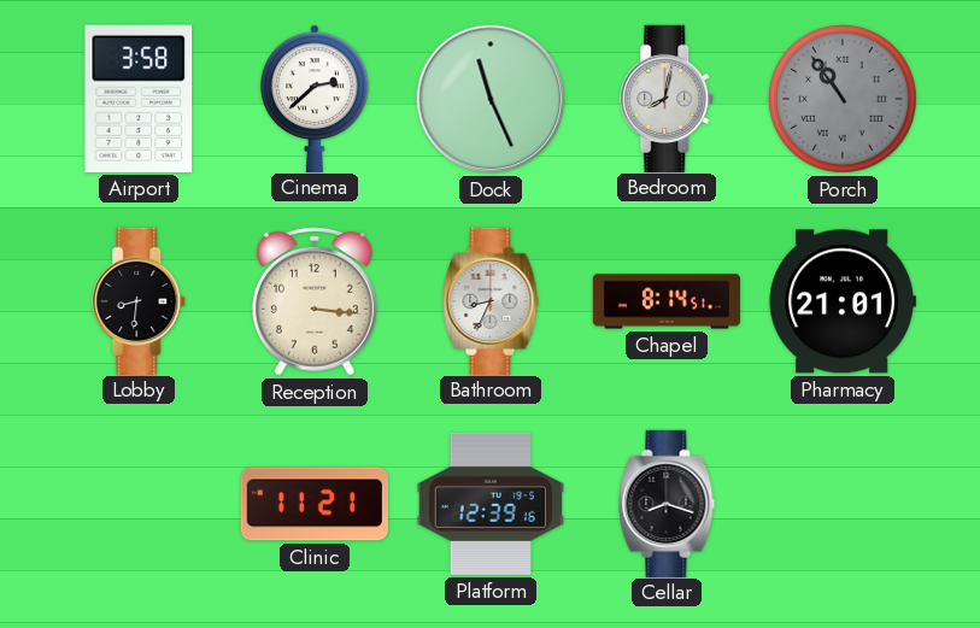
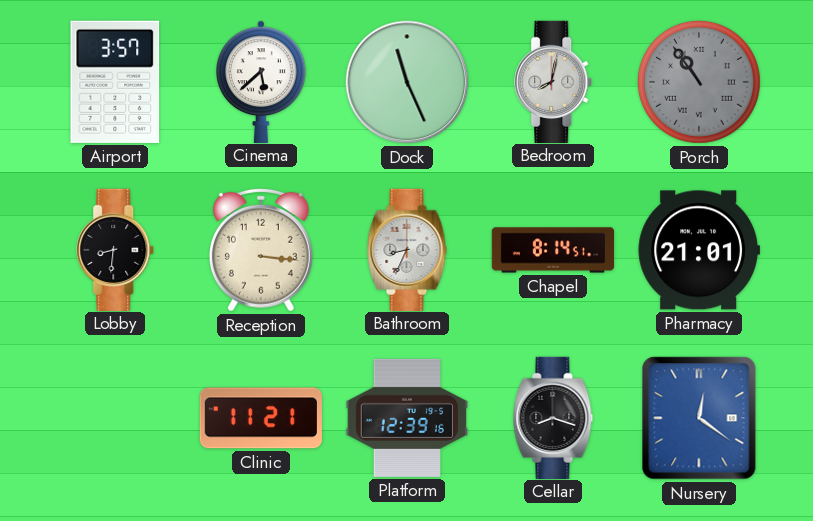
Airport: 3:58 -> 3:57
Cinema: 2:38 -> 5:38
Nursery: none -> 12:21
